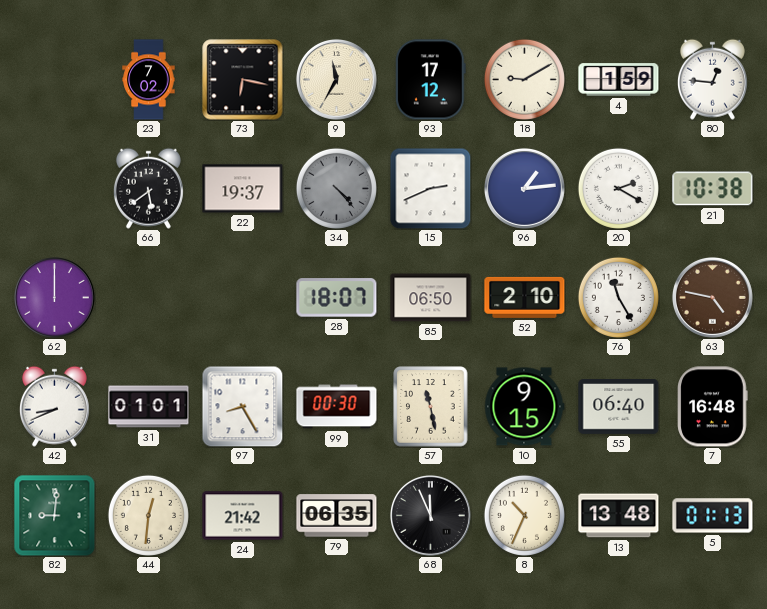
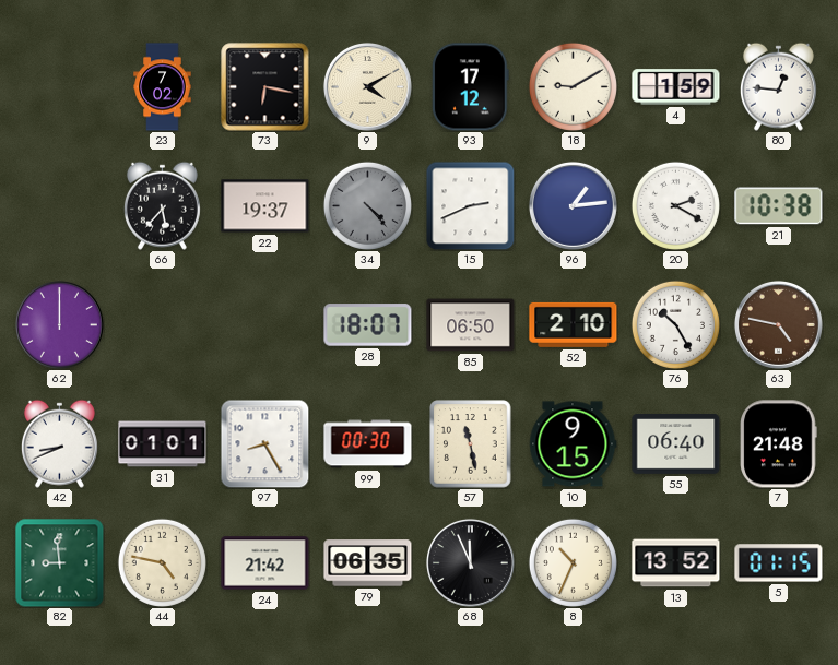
9: 11:35 -> 4:10
66: 5:39 -> 5:37
76: 11:25 -> 10:25
7: 16:48 -> 21:48
82: 9:01 -> 8:59
44: 12:31 -> 4:47
13: 13:48 -> 13:52
5: 01:13 -> 01:15
